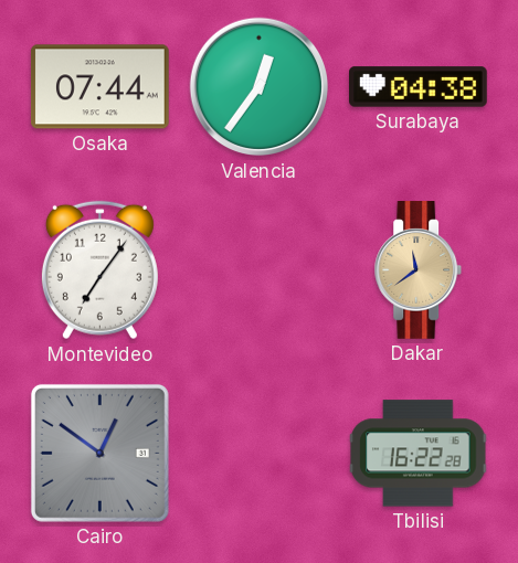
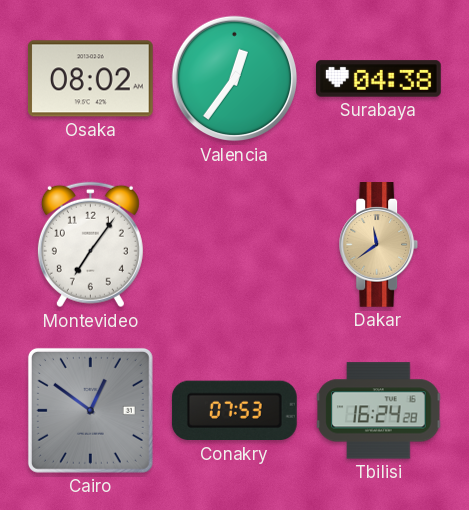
Osaka: 07:44 -> 08:02
Conakry: none -> 07:53
Tbilisi: 16:22 -> 16:24
